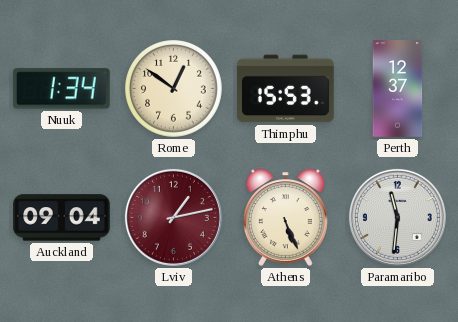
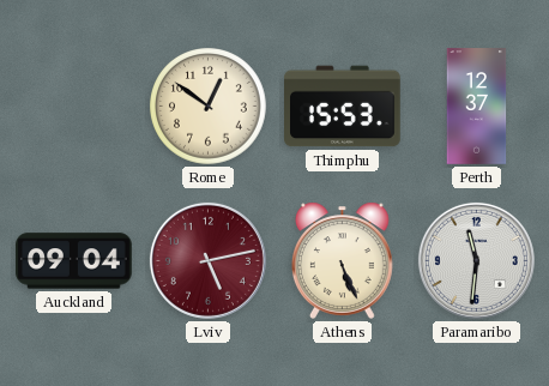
Nuuk: 1:34 -> none
Lviv: 1:13 -> 5:13
